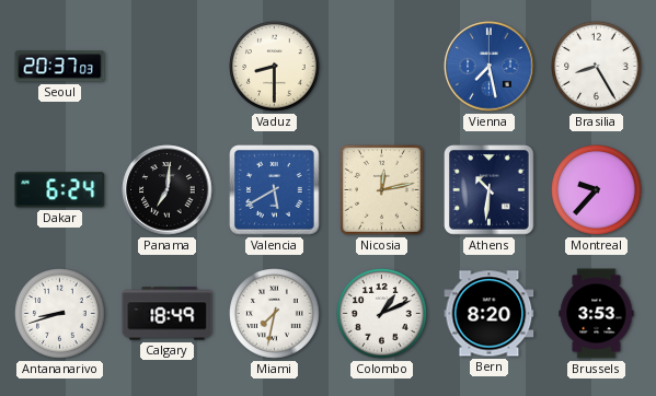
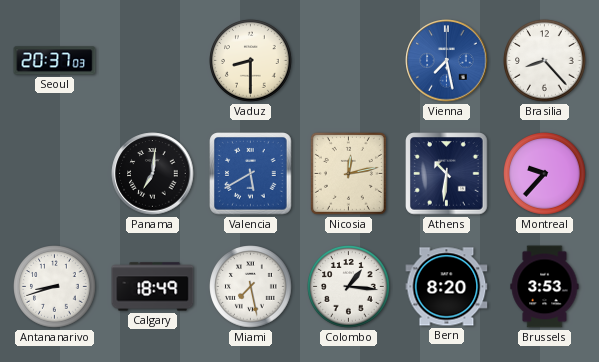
Brasilia: 8:25 -> 8:23
Dakar: 6:24 -> none
Miami: 7:32 -> 7:28
Colombo: 1:11 -> 1:16
